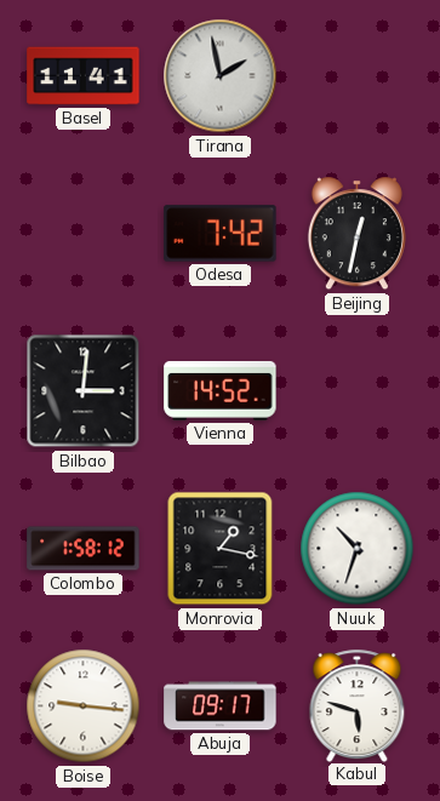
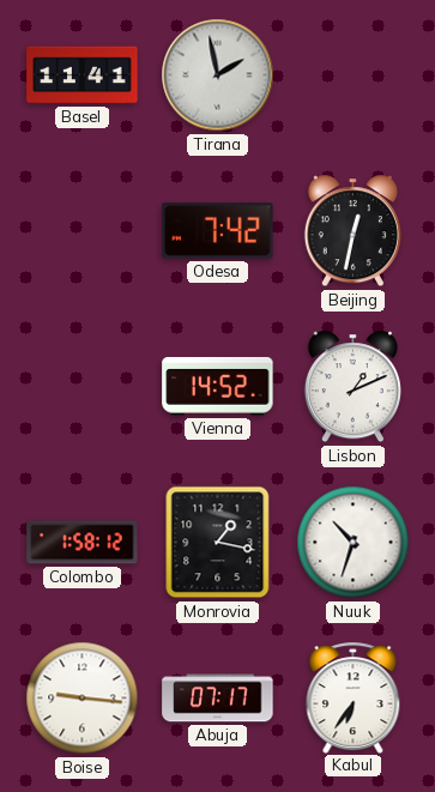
Bilbao: 3:01 -> none
Lisbon: none -> 1:11
Abuja: 09:17 -> 07:17
Kabul: 5:48 -> 6:36
